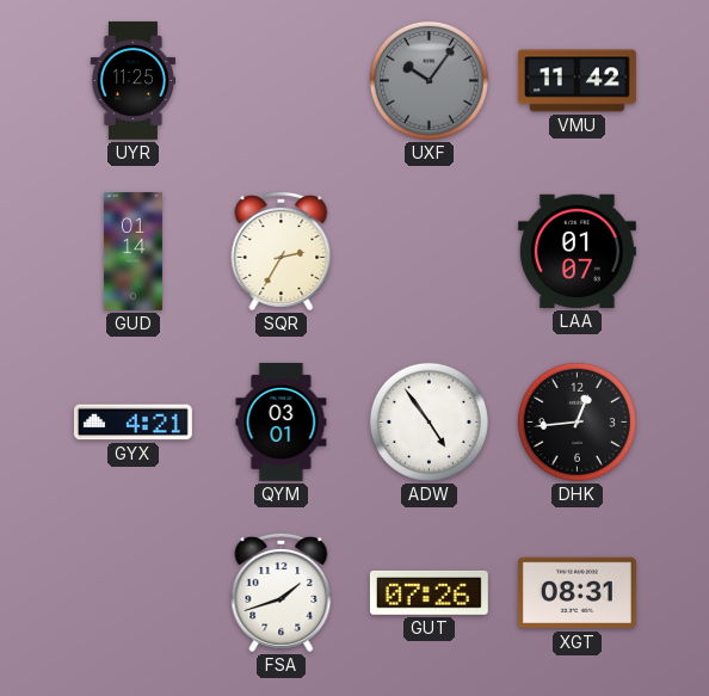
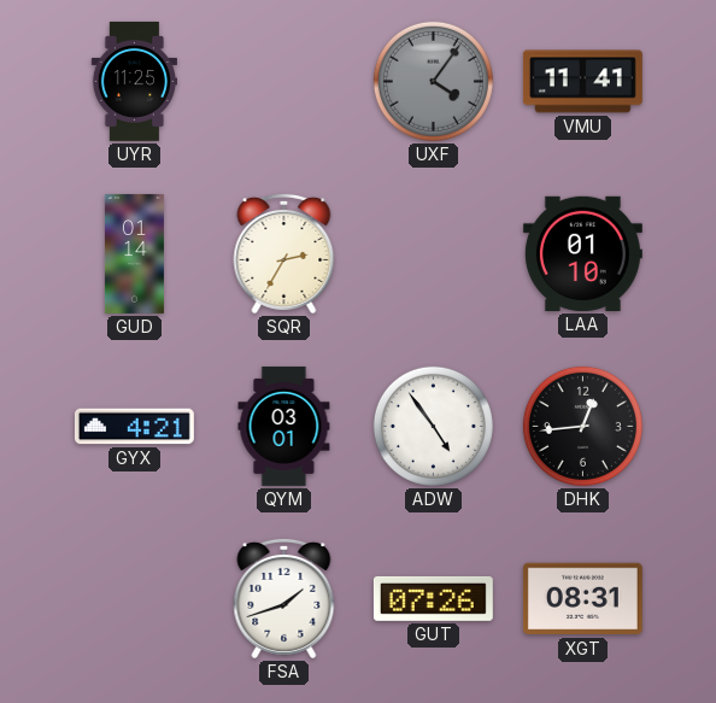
UXF: 10:06 -> 4:06
VMU: 11:42 -> 11:41
LAA: 01:07 -> 01:10
